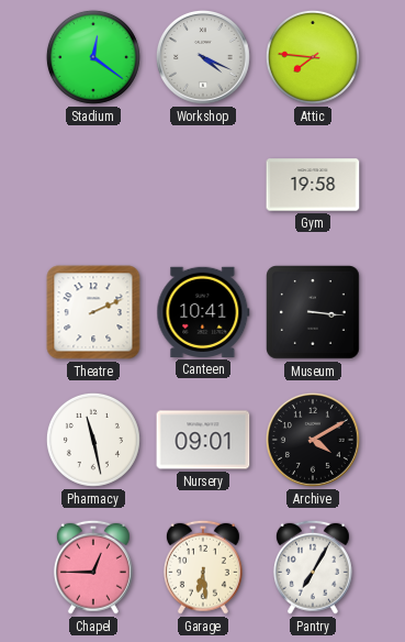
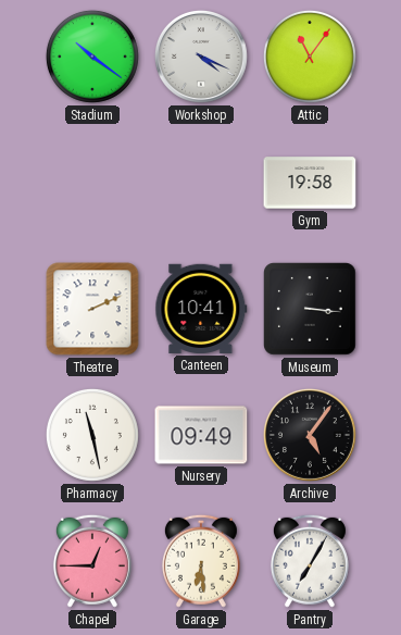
Stadium: 12:21 -> 10:21
Attic: 7:46 -> 11:06
Nursery: 09:01 -> 09:49
Archive: 4:10 -> 5:06
